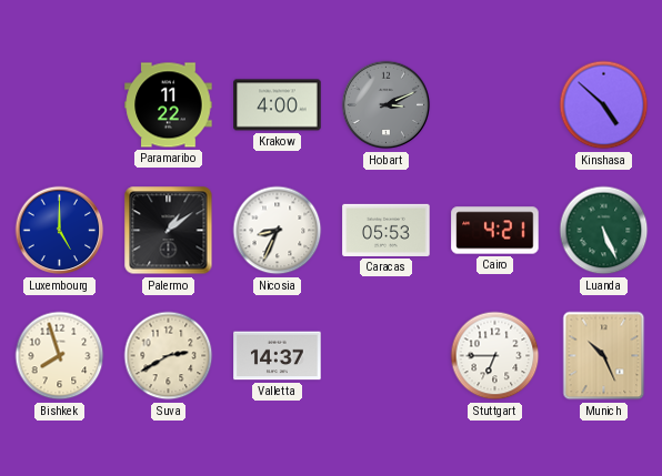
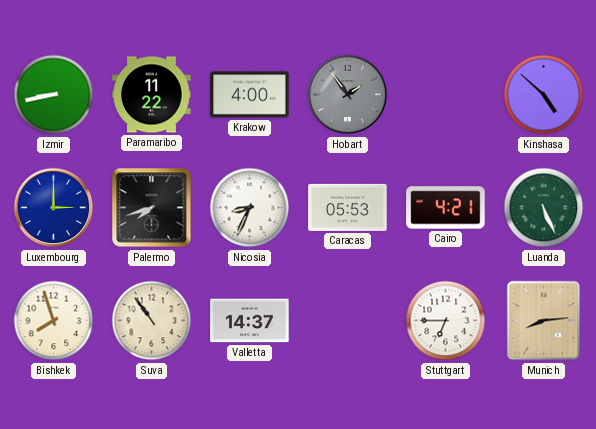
Izmir: none -> 8:43
Hobart: 3:11 -> 1:54
Luxembourg: 5:00 -> 3:00
Palermo: 1:09 -> 7:42
Suva: 2:40 -> 10:54
Munich: 10:26 -> 8:14
